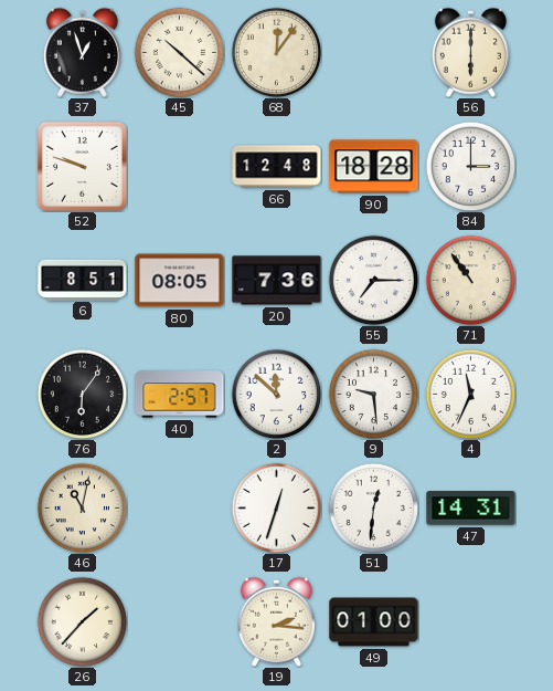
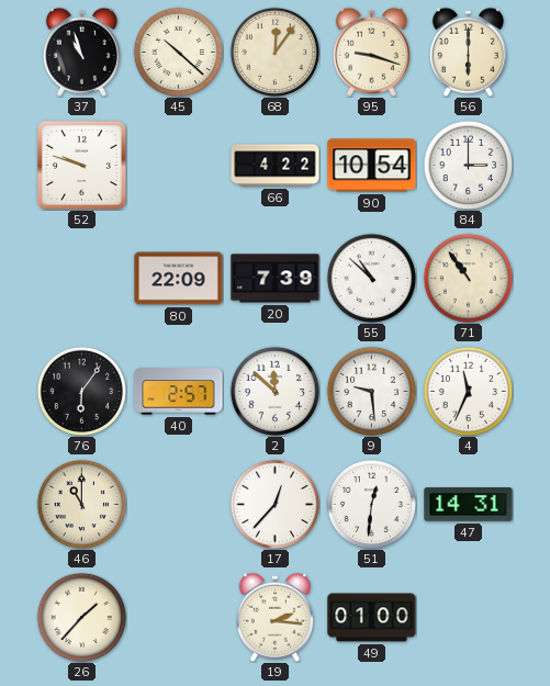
37: 12:57 -> 10:57
95: none -> 9:18
66: 12:48 -> 4:22
90: 18:28 -> 10:54
6: 8:51 -> none
80: 08:05 -> 22:09
20: 7:36 -> 7:39
55: 7:15 -> 10:52
46: 11:02 -> 11:00
17: 12:33 -> 12:37
